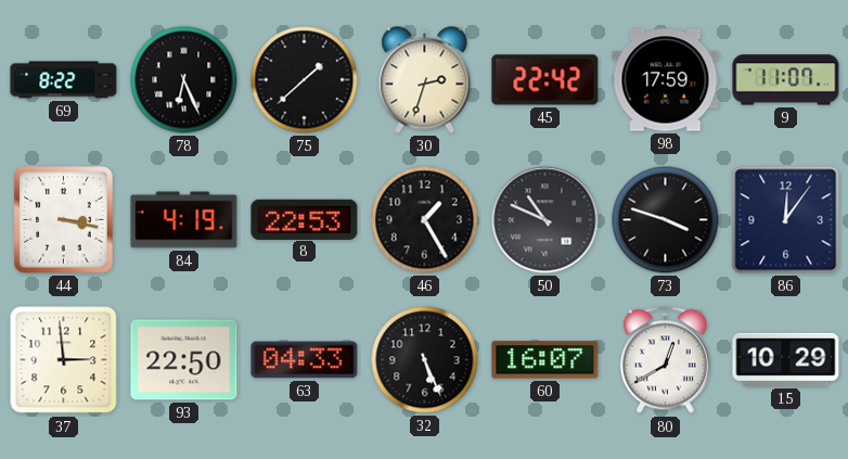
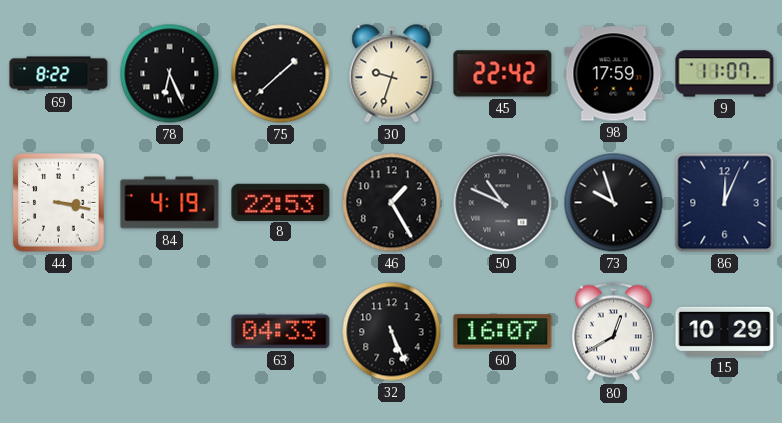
30: 2:33 -> 9:33
73: 3:48 -> 9:57
86: 12:06 -> 12:04
37: 2:59 -> none
93: 22:50 -> none
